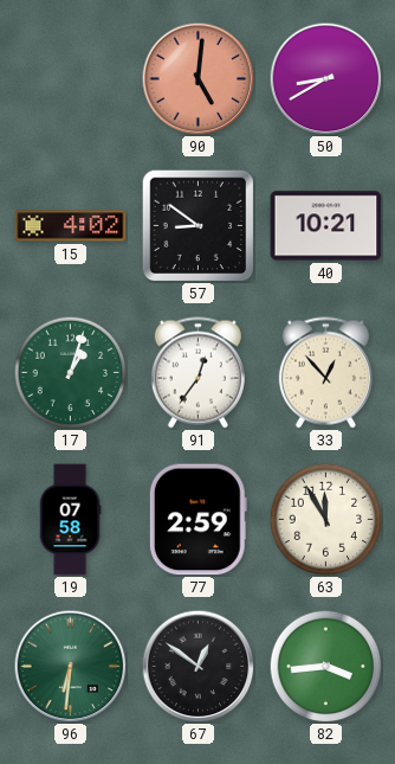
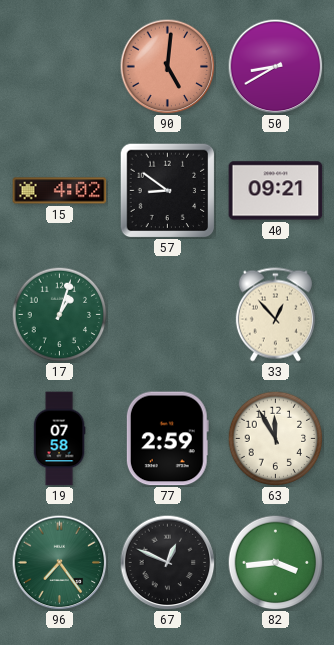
40: 10:21 -> 09:21
91: 12:36 -> none
96: 6:31 -> 7:24
67: 12:51 -> 12:49
